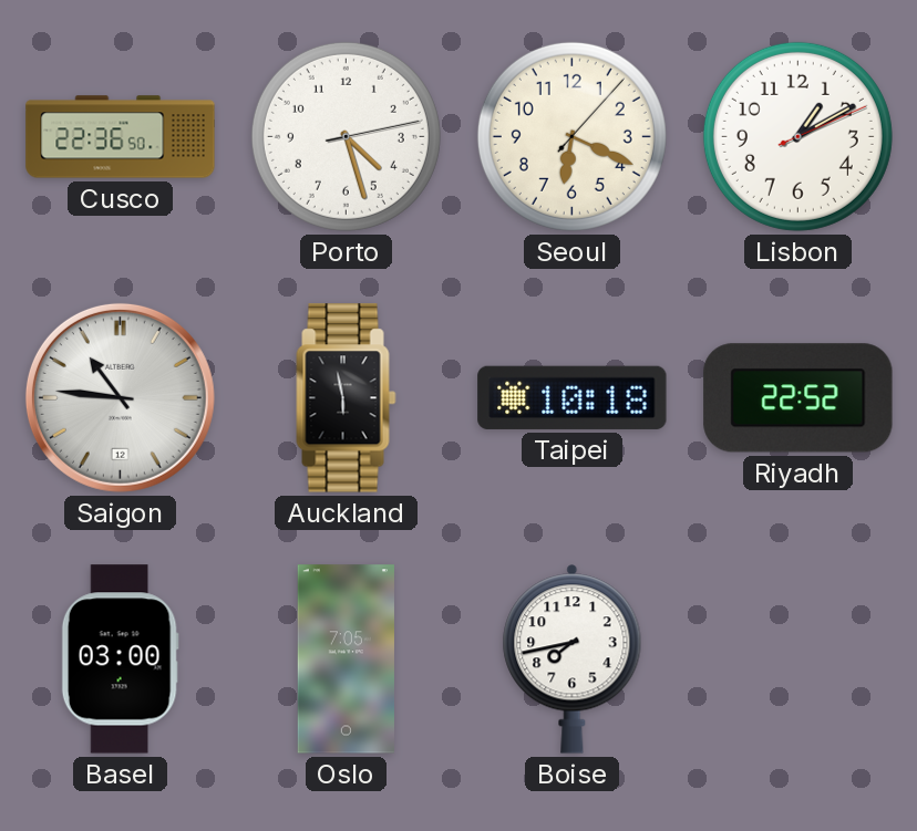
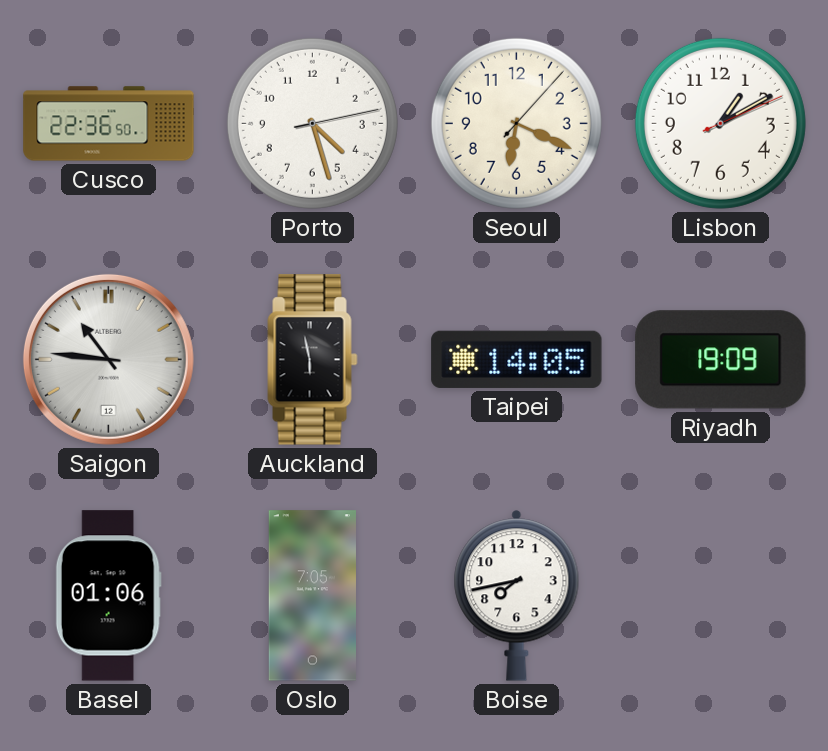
Taipei: 10:18 -> 14:05
Riyadh: 22:52 -> 19:09
Basel: 03:00 -> 01:06
